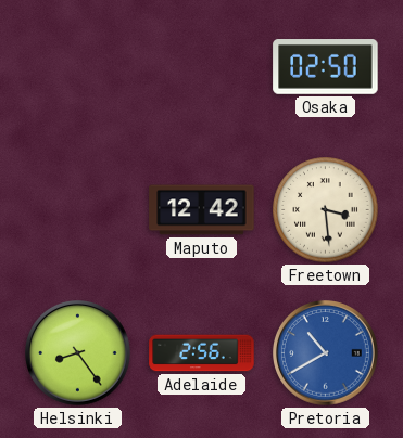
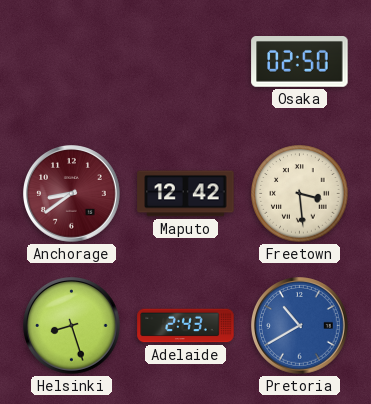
Anchorage: none -> 8:39
Helsinki: 8:24 -> 8:27
Adelaide: 2:56 -> 2:43
